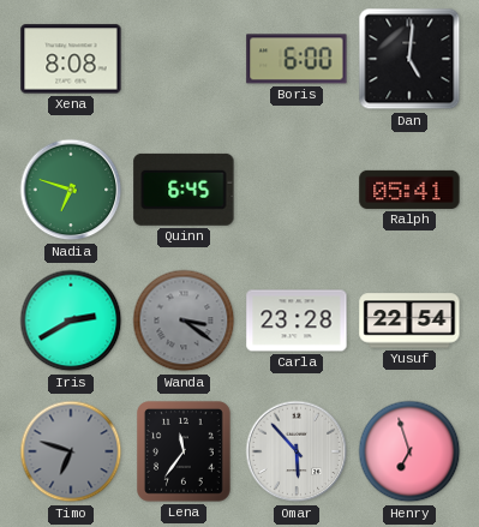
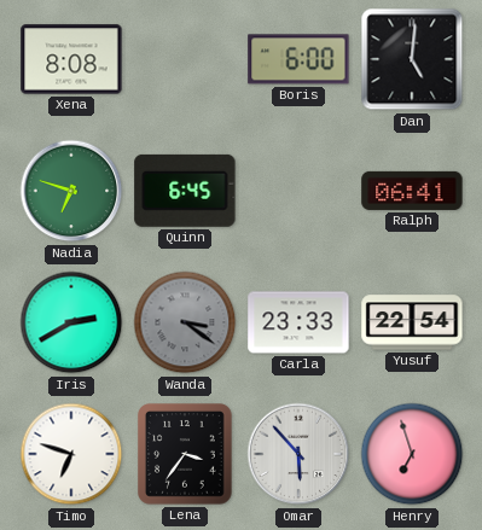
Ralph: 05:41 -> 06:41
Carla: 23:28 -> 23:33
Timo dial: grey -> white
Lena: 11:36 -> 3:36
